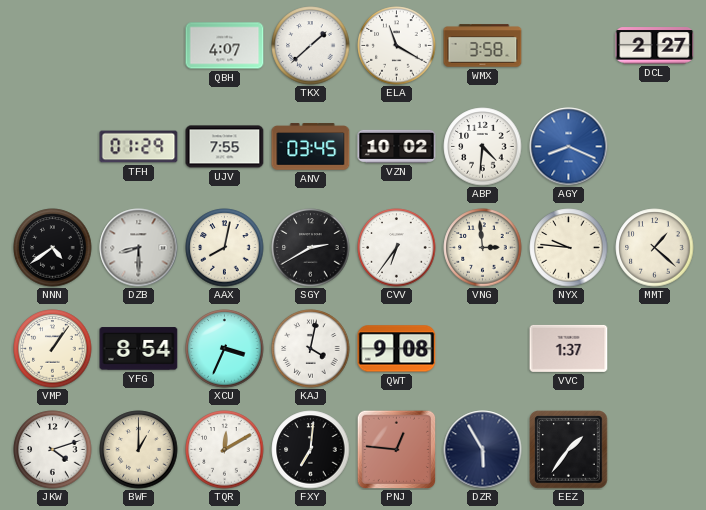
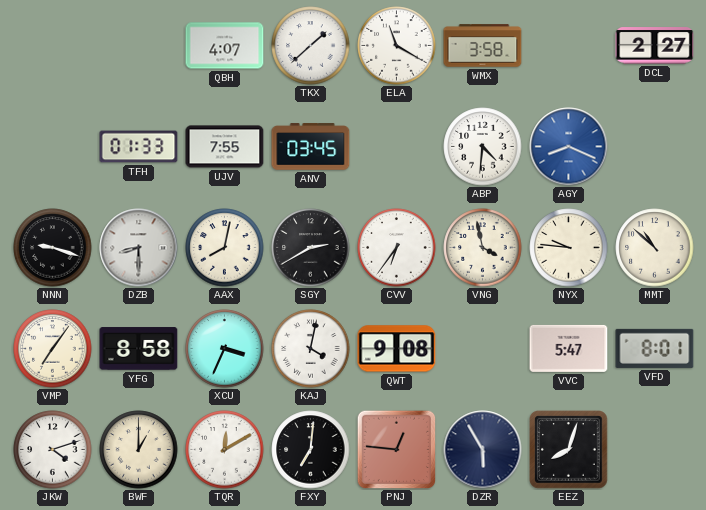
TFH: 01:29 -> 01:33
VZN: 10:02 -> none
NNN: 4:39 -> 9:18
VNG: 2:59 -> 3:58
MMT: 1:22 -> 10:52
VMP: 1:06 -> 7:06
YFG: 8:54 -> 8:58
VVC: 1:37 -> 5:47
VFD: none -> 8:01
EEZ: 1:36 -> 8:03
